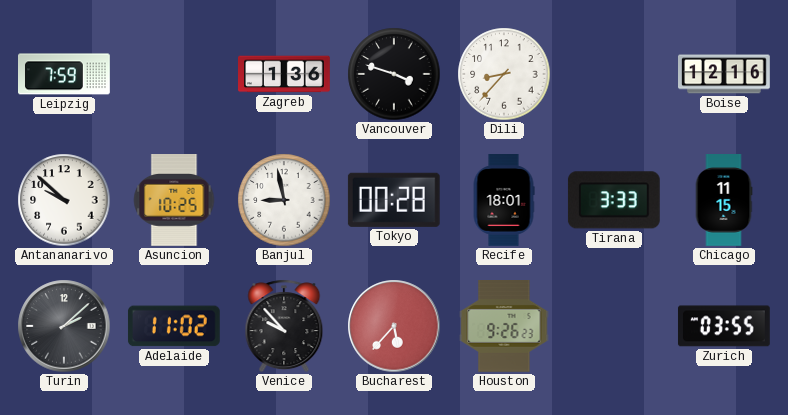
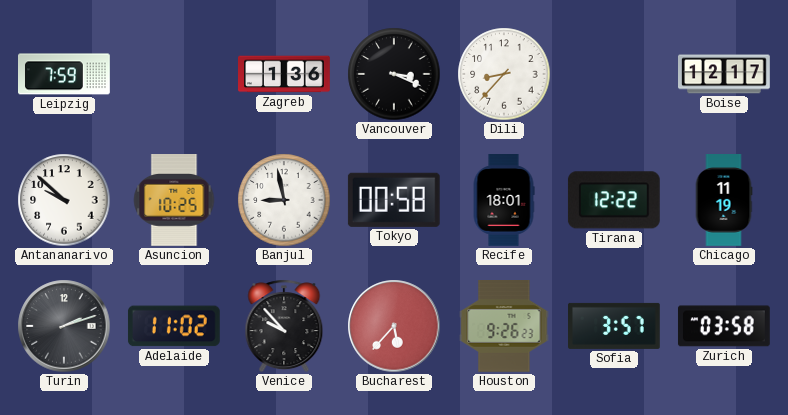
Vancouver: 3:48 -> 3:19
Boise: 12:16 -> 12:17
Tokyo: 00:28 -> 00:58
Tirana: 3:33 -> 12:22
Chicago: 11:15 -> 11:19
Turin: 2:08 -> 2:12
Sofia: none -> 3:57
Zurich: 03:55 -> 03:58
